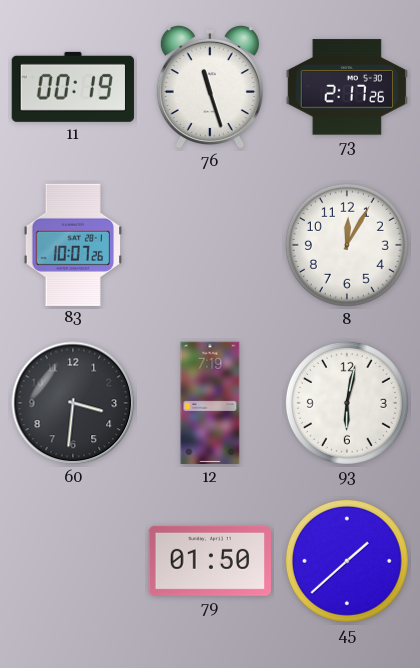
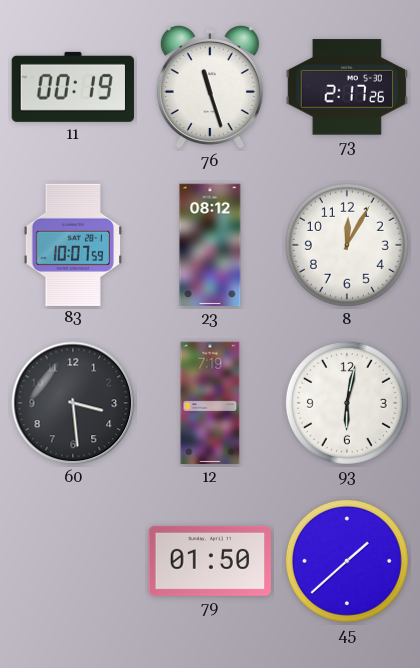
83: 10:07:26 -> 10:07:59
23: none -> 08:12
60: 3:31 -> 3:29
